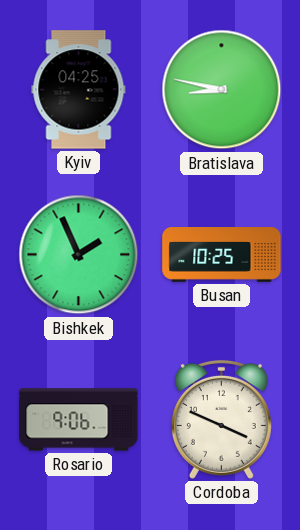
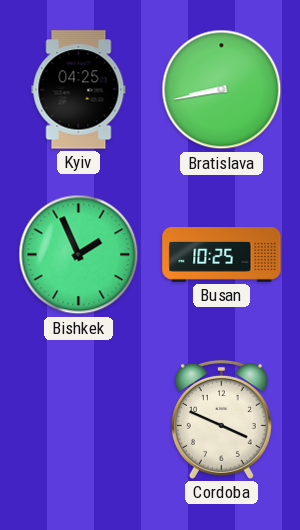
Bratislava: 8:47 -> 8:43
Rosario: 9:06 -> none
